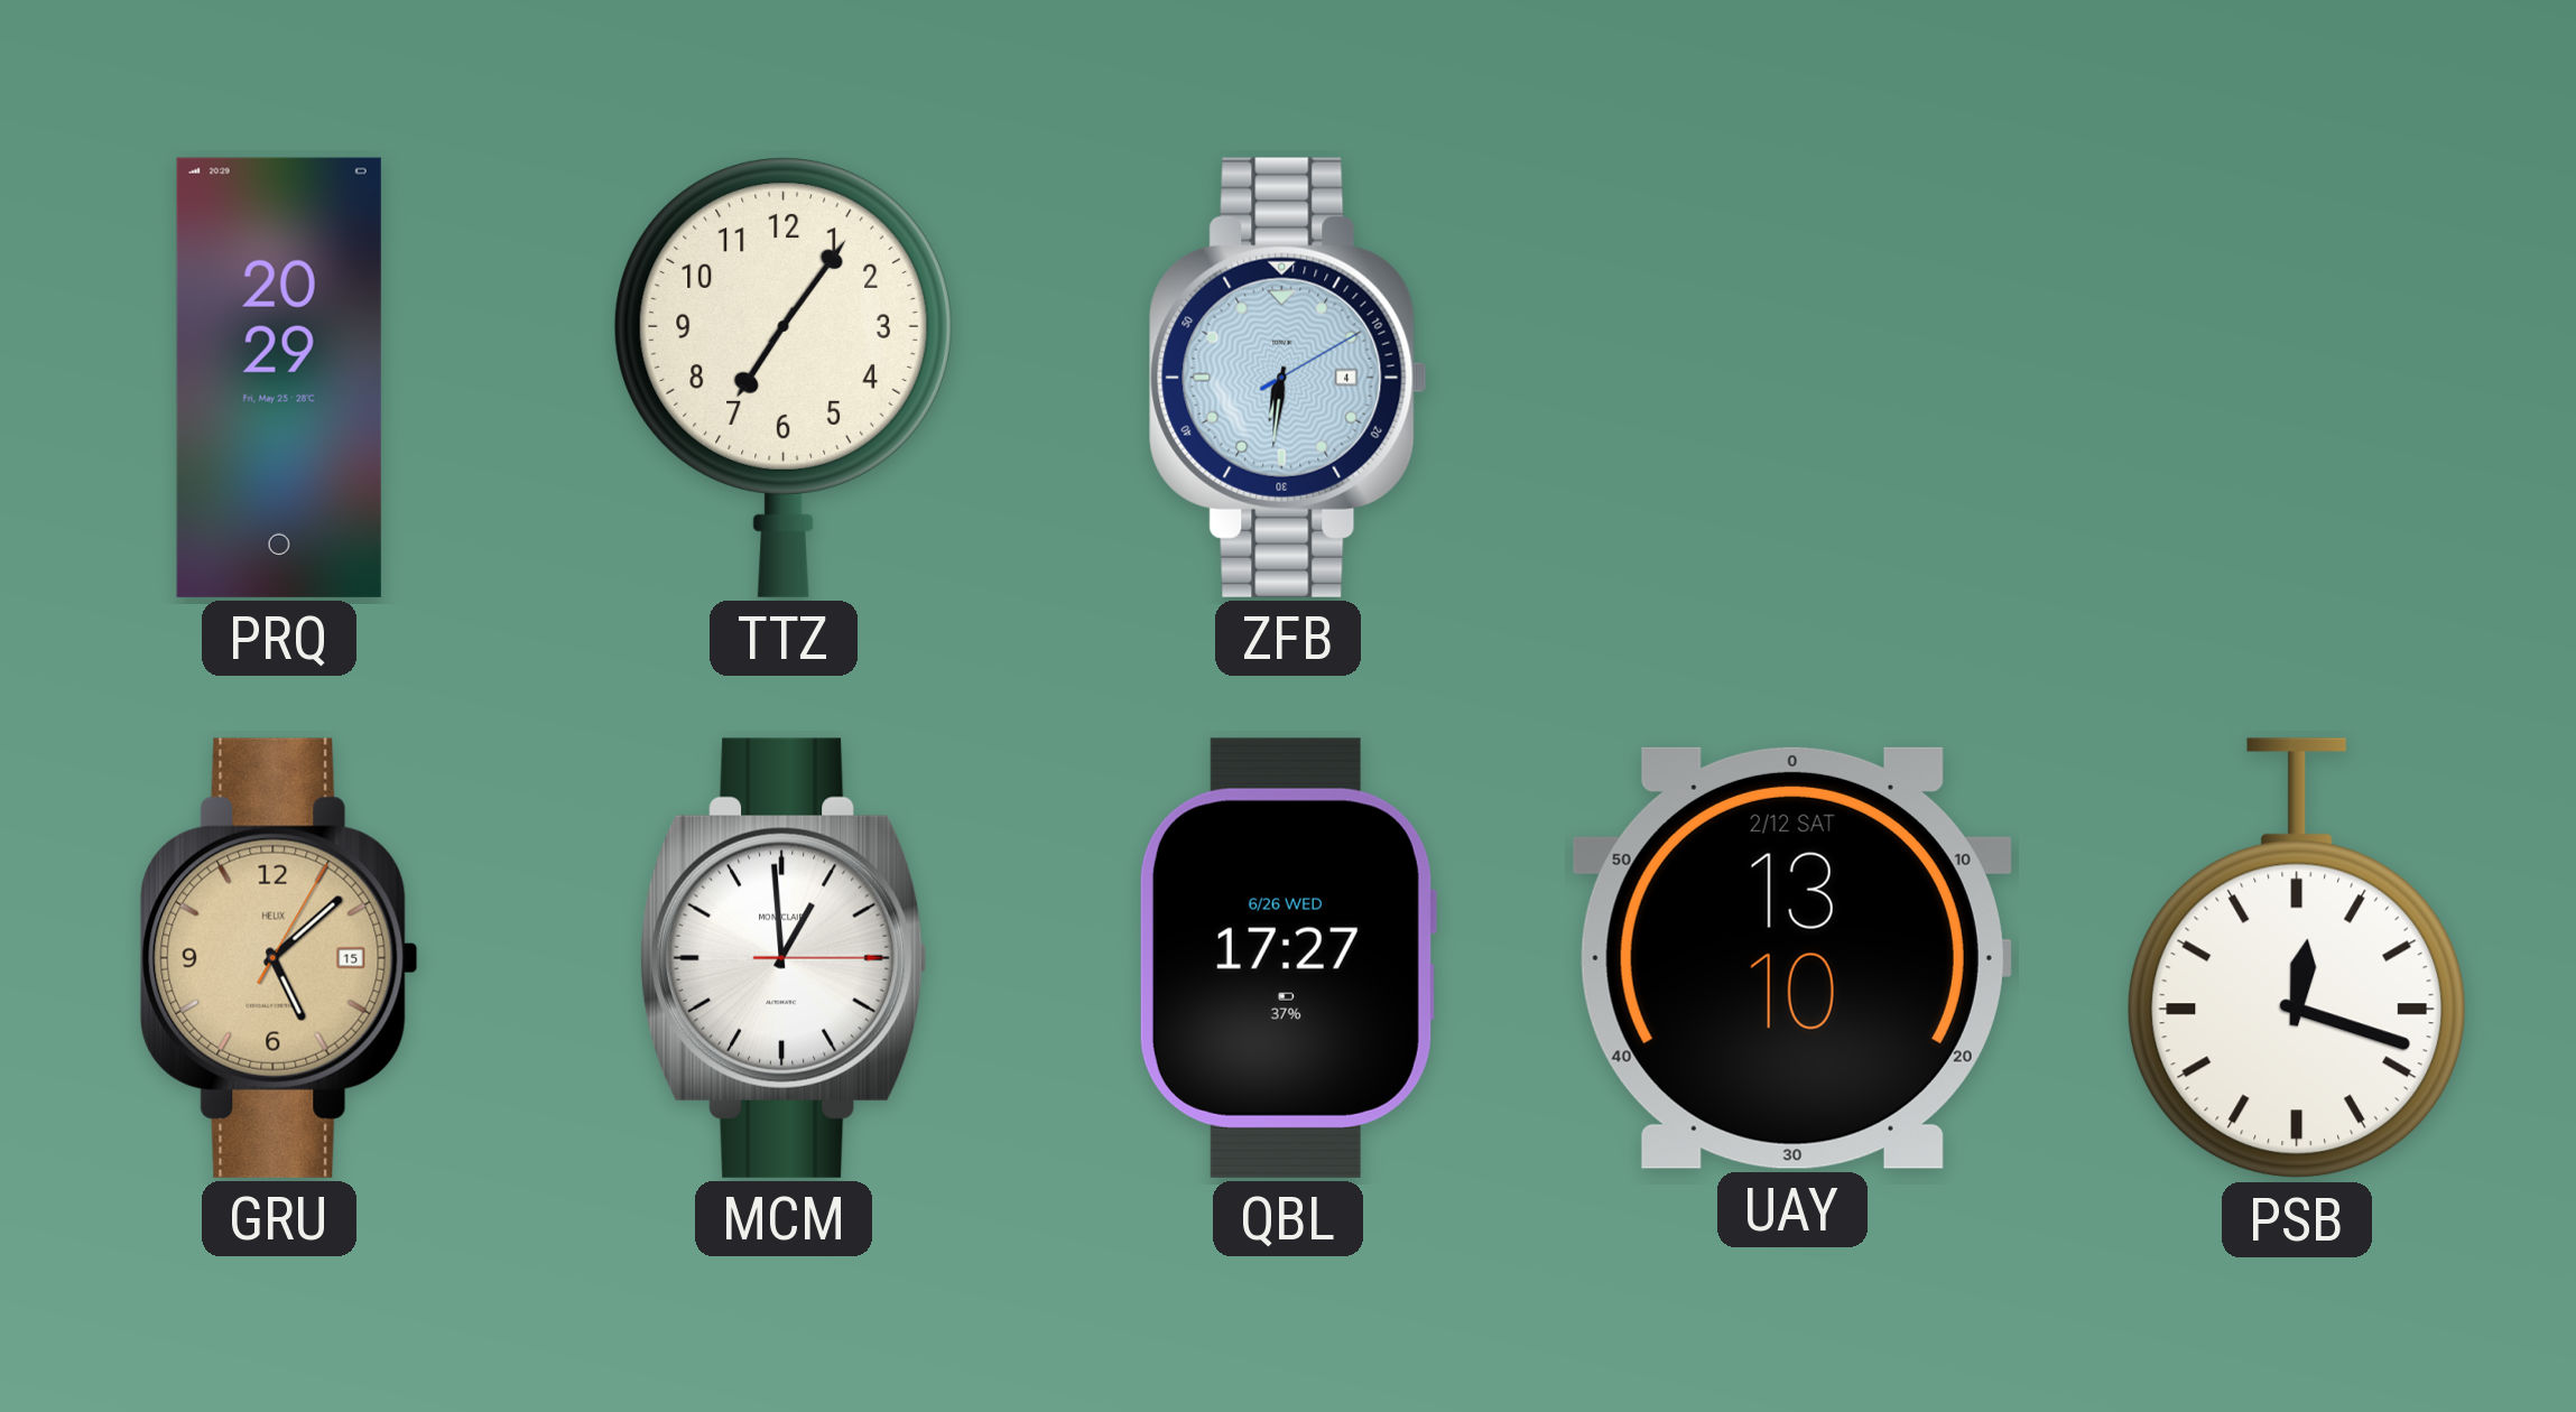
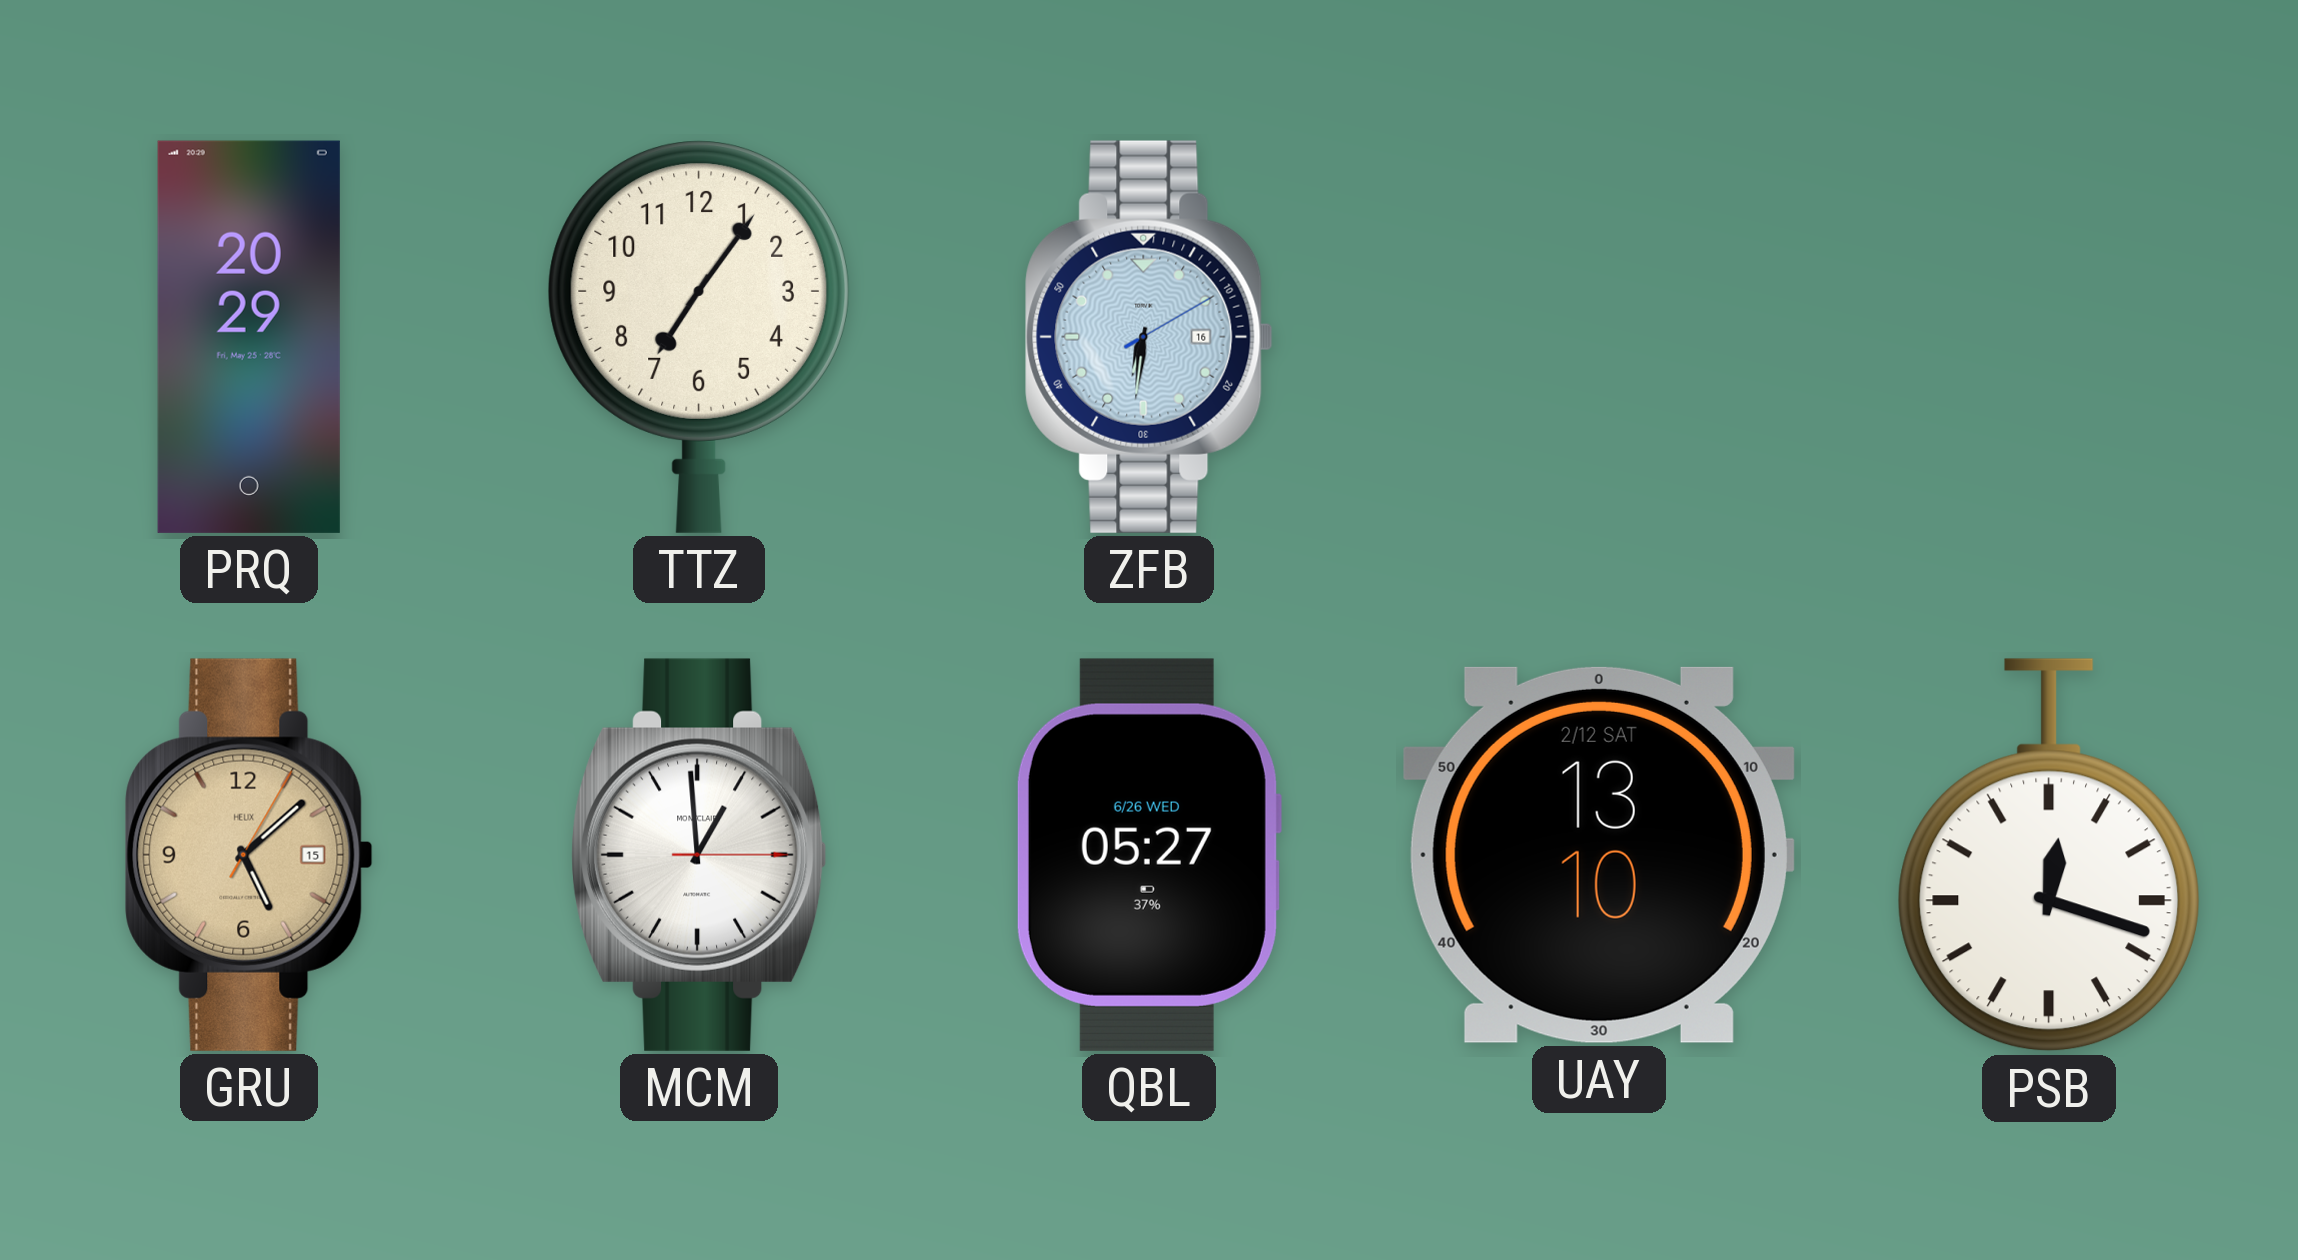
ZFB date: 4 -> 16
QBL: 17:27 -> 05:27
